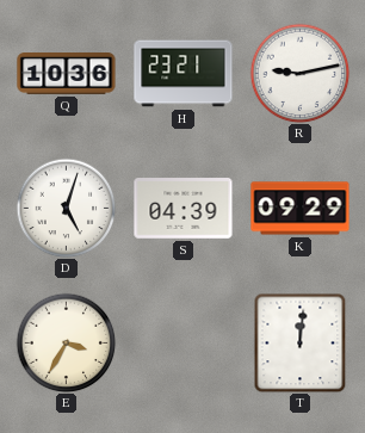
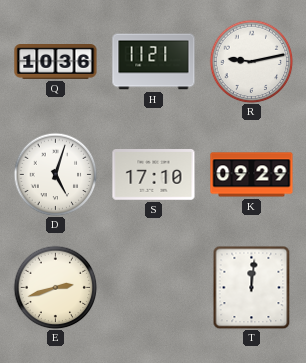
H: 23:21 -> 11:21
S: 04:39 -> 17:10
E: 3:35 -> 2:42
